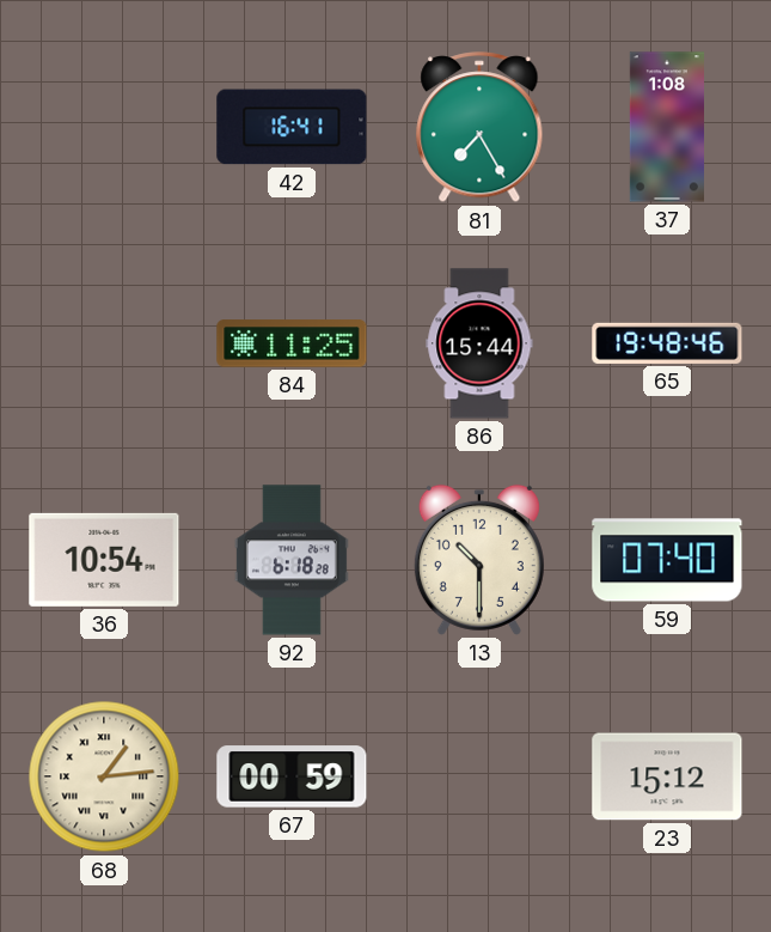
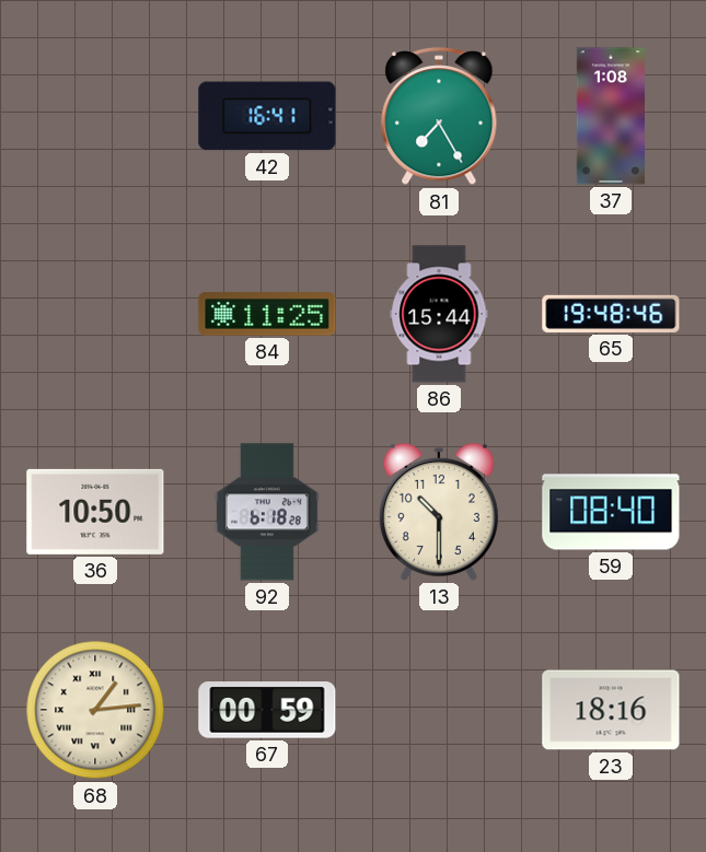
36: 10:54 -> 10:50
59: 07:40 -> 08:40
23: 15:12 -> 18:16
